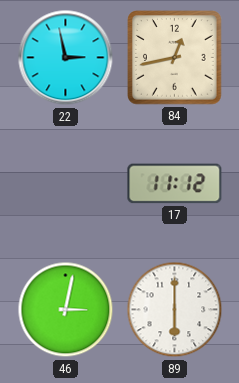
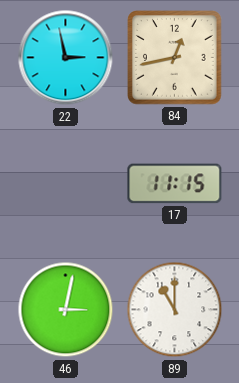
17: 11:12 -> 11:15
89: 6:00 -> 11:00
